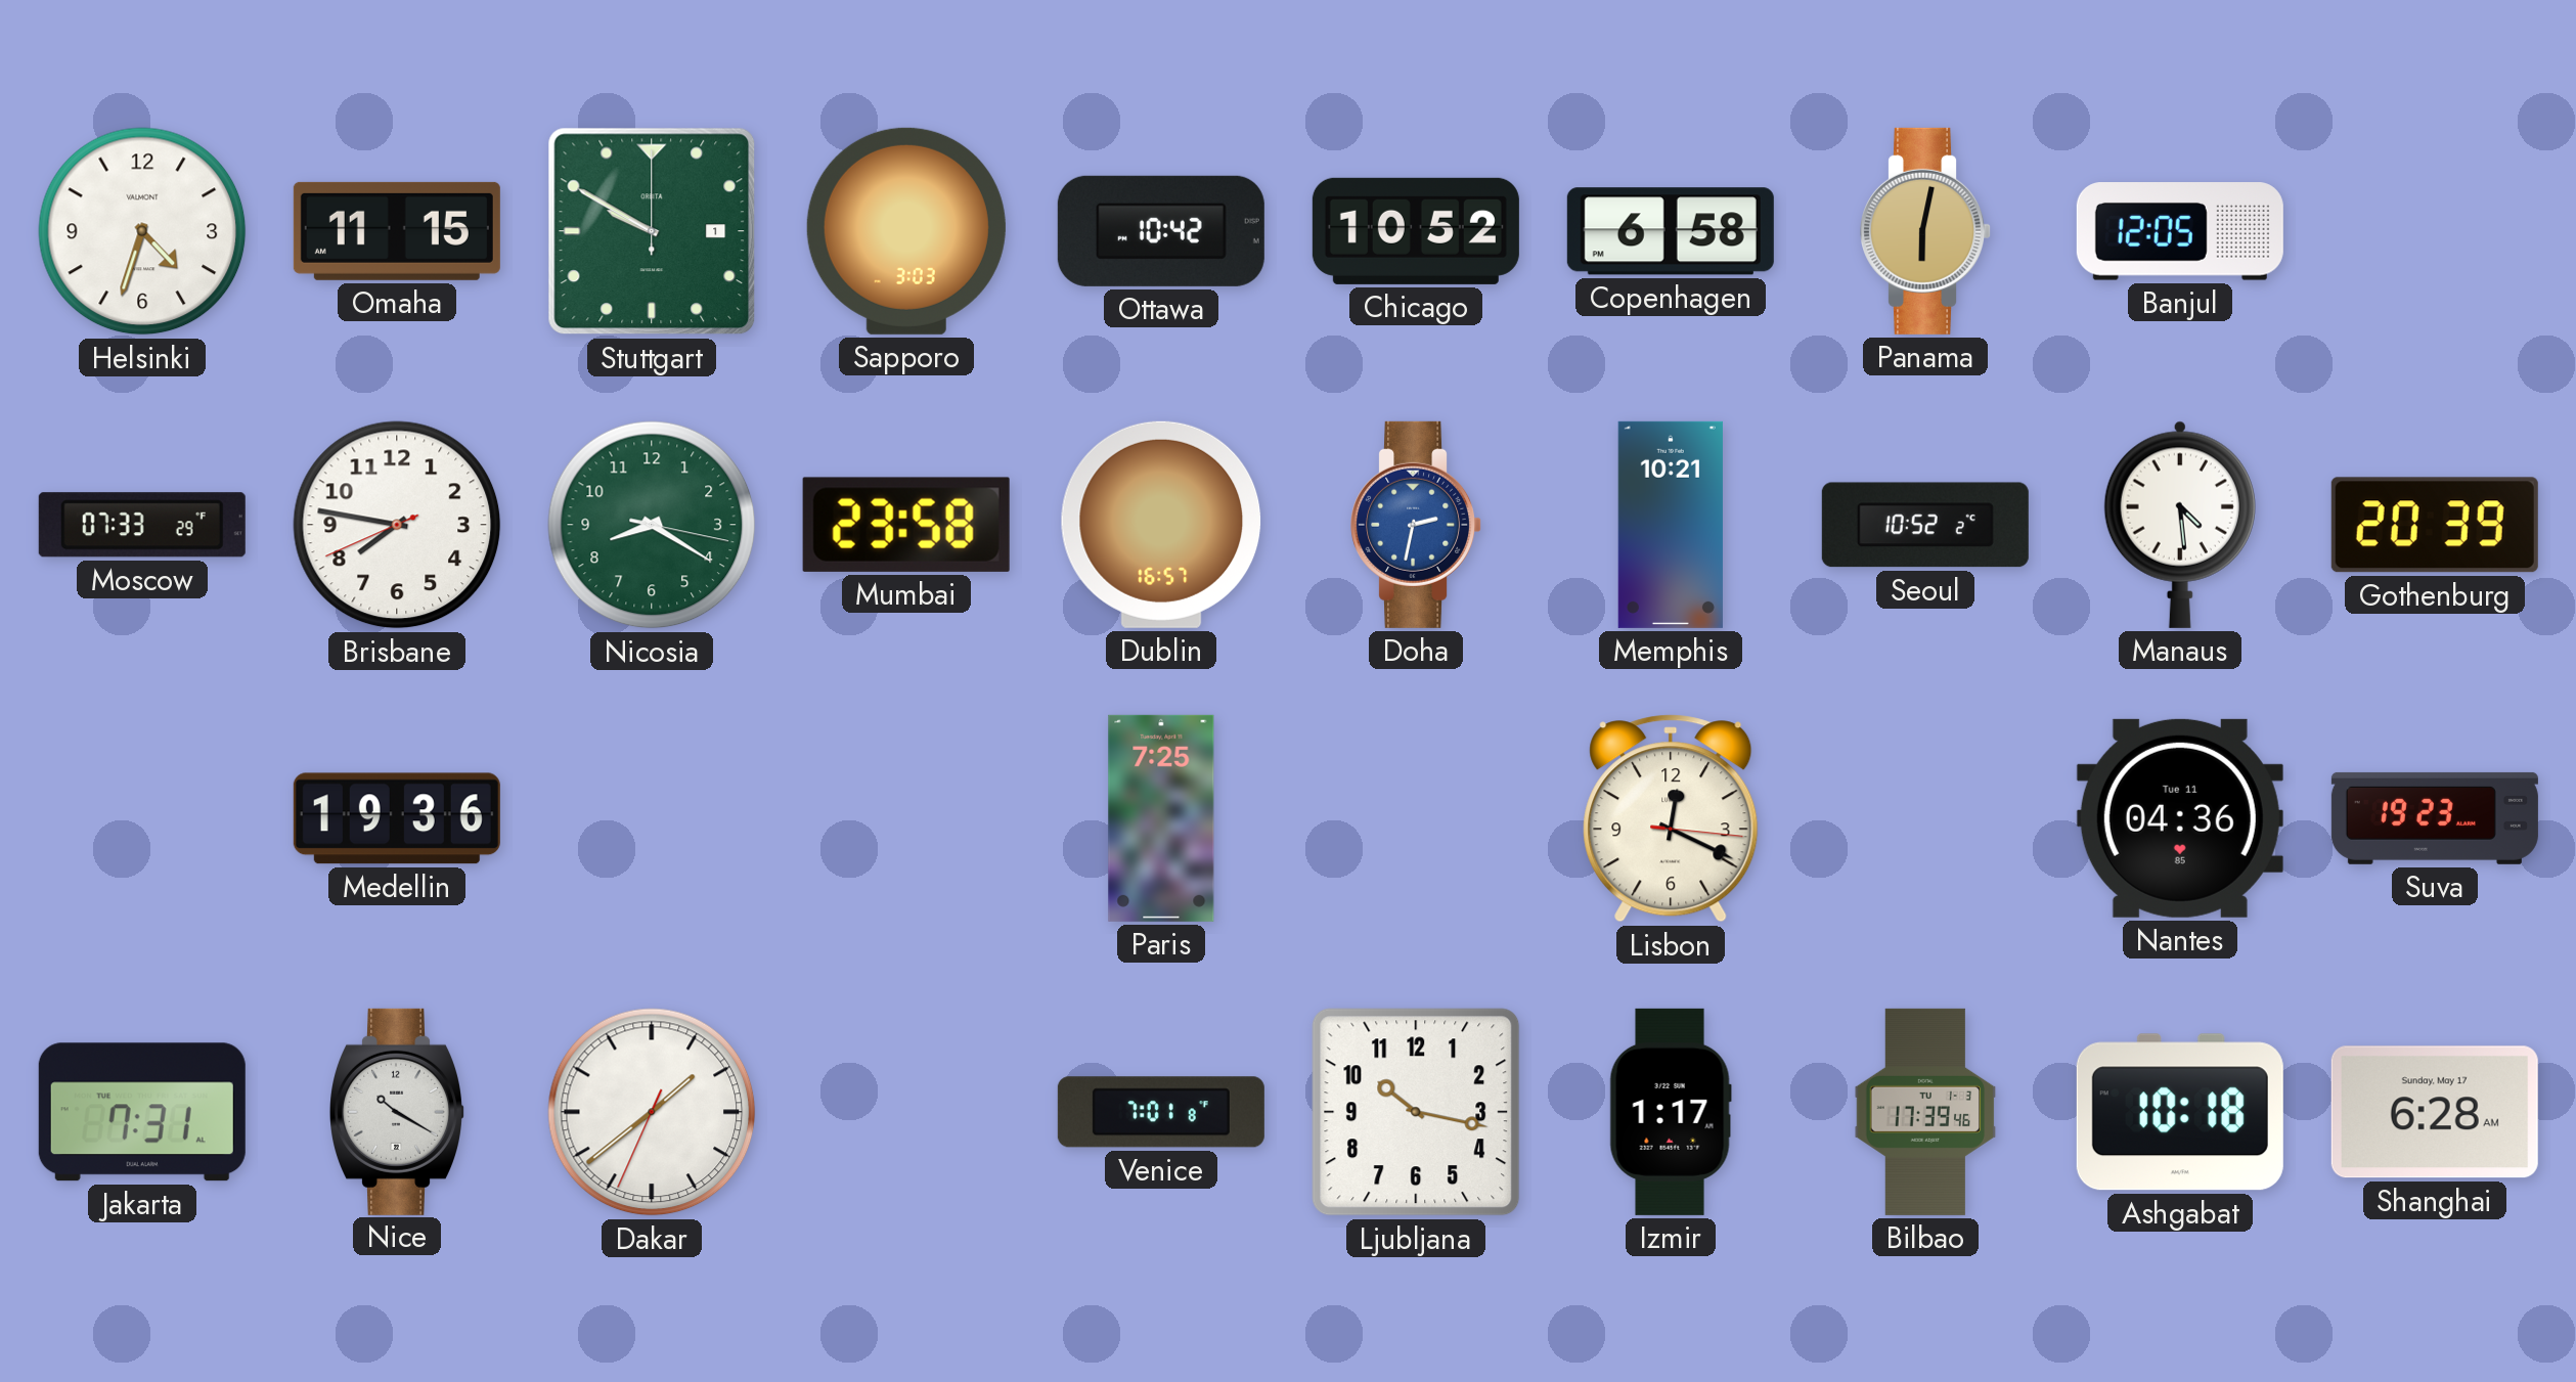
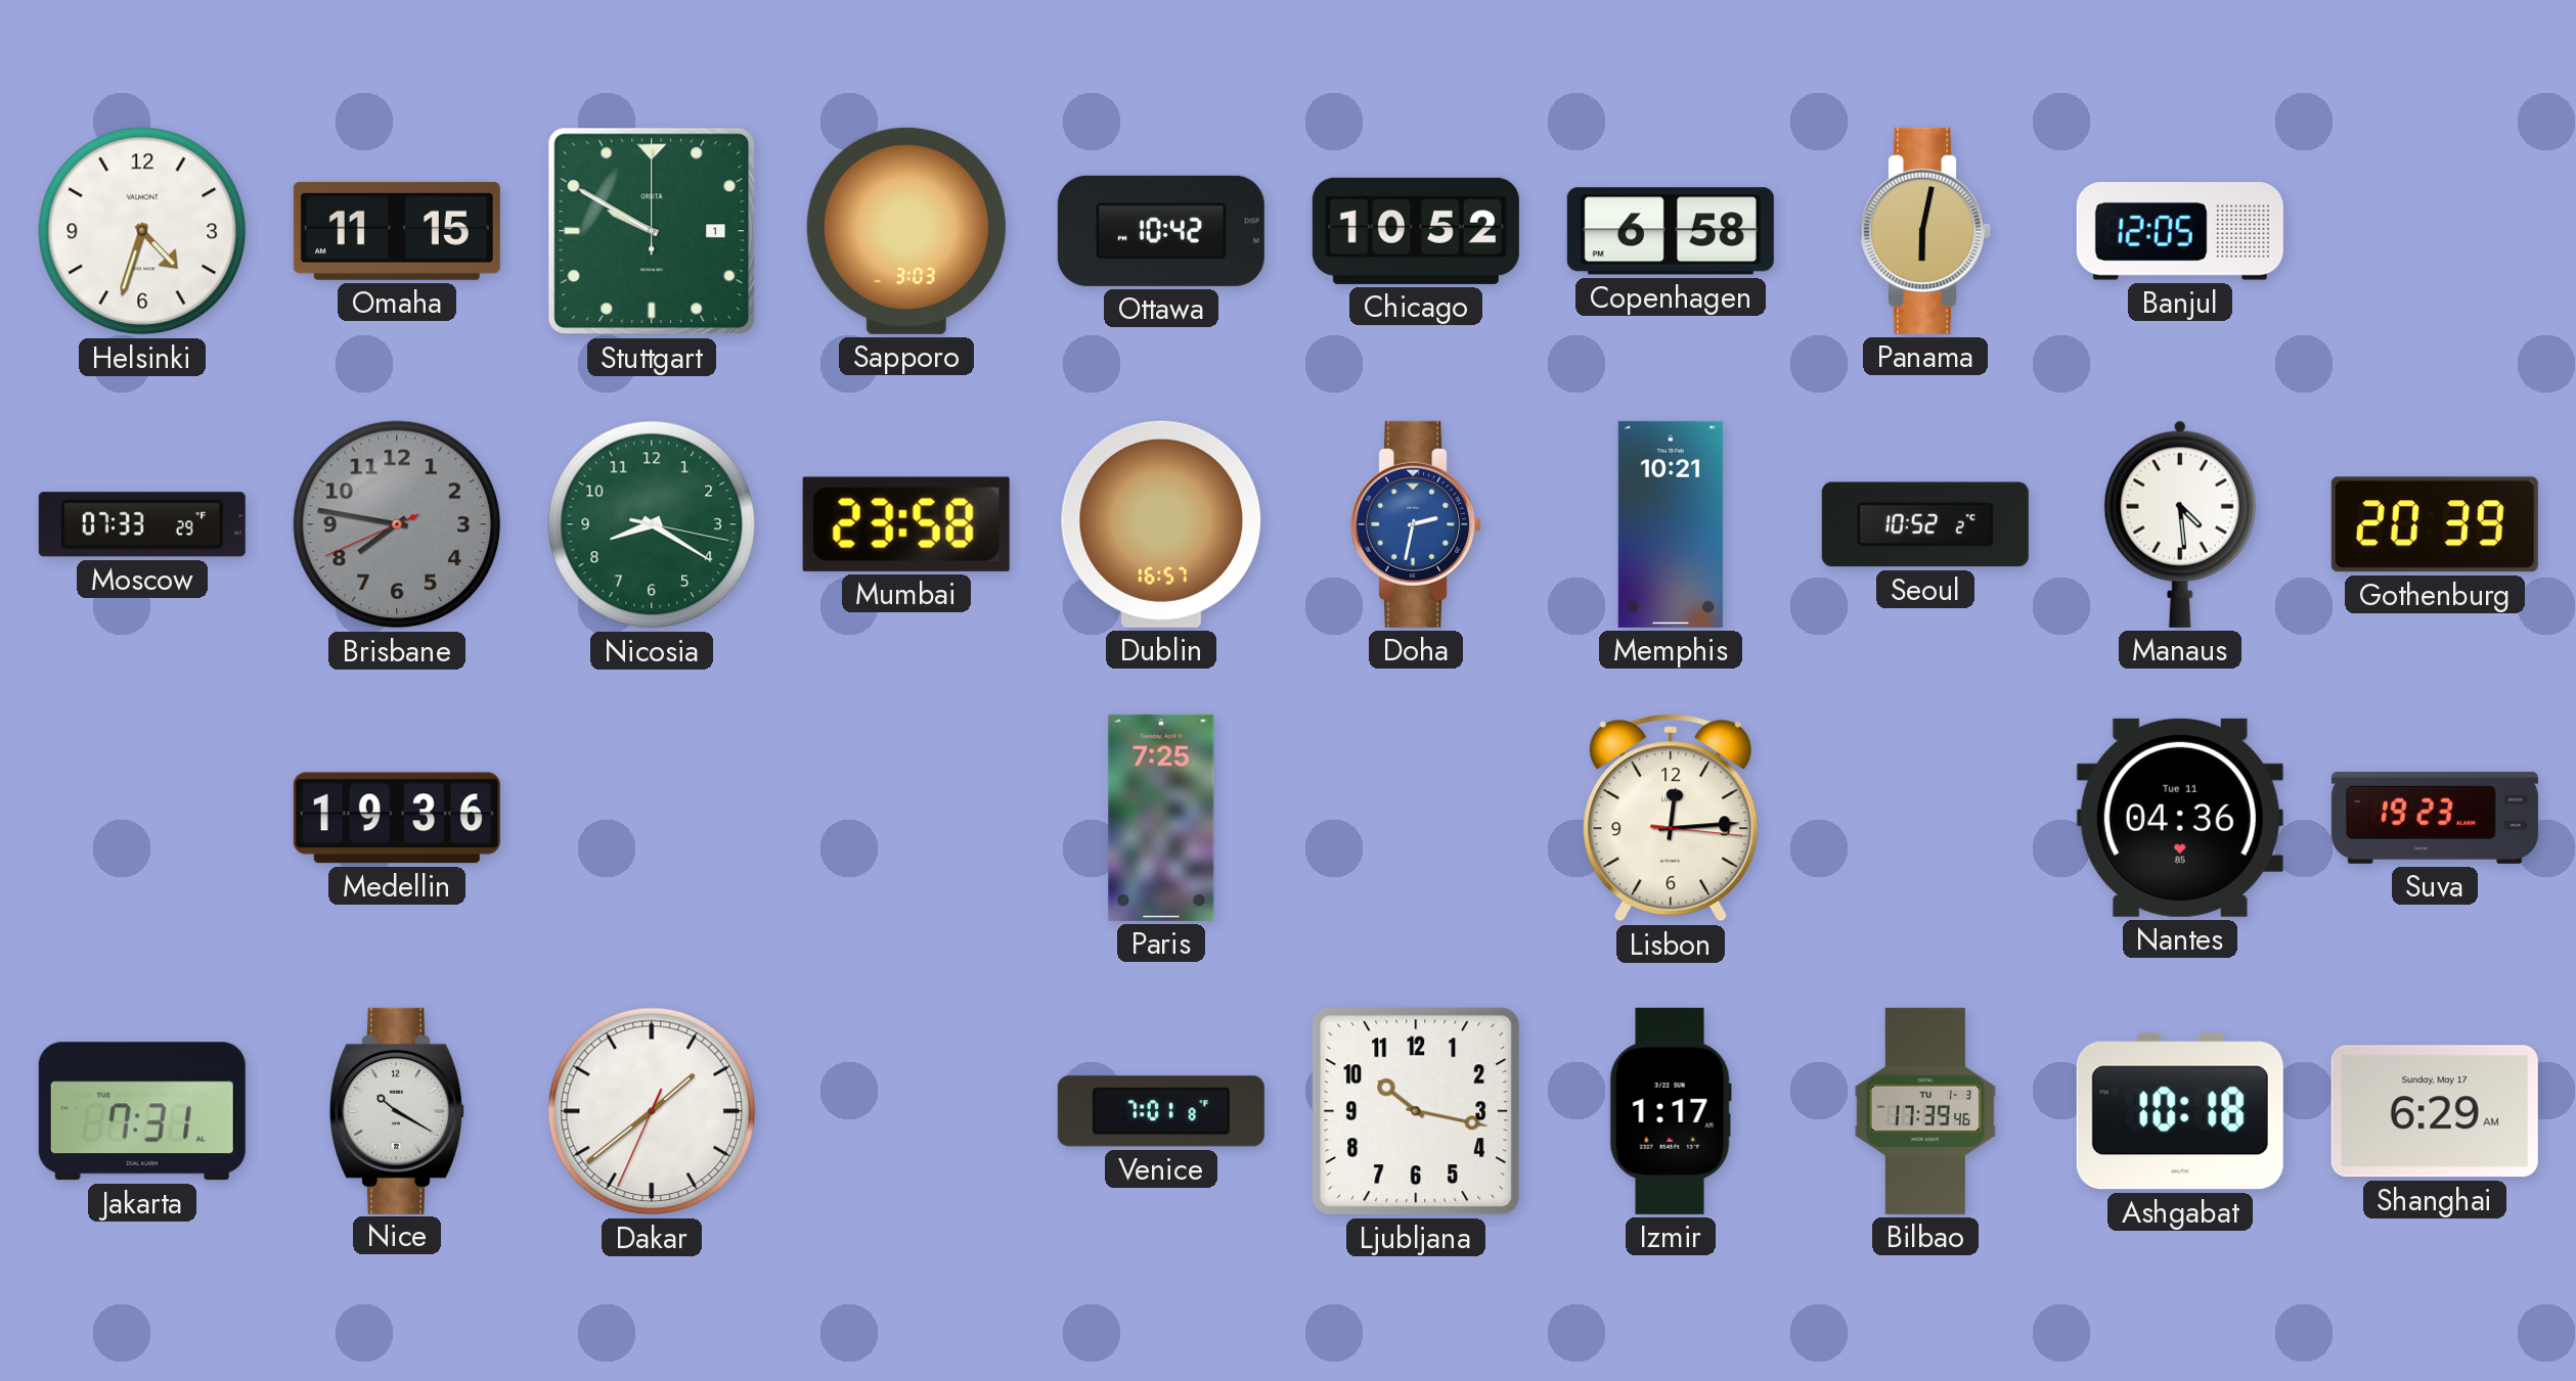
Brisbane dial: white -> grey
Lisbon: 12:19 -> 12:14
Shanghai: 6:28 -> 6:29
